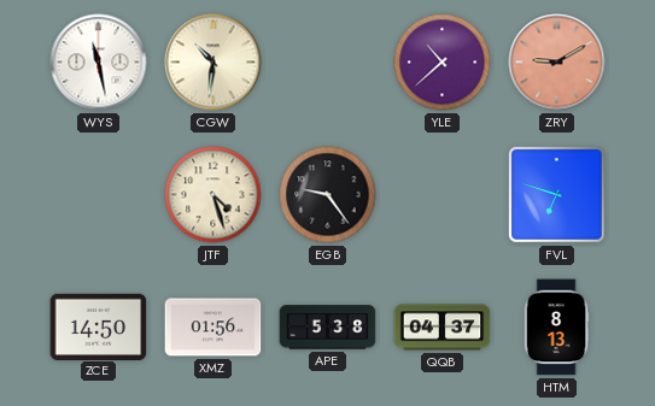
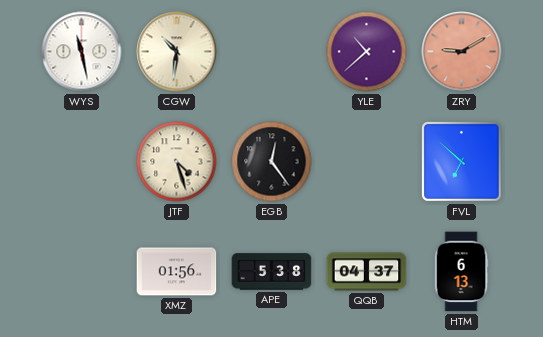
EGB: 9:24 -> 12:24
FVL: 6:48 -> 6:52
ZCE: 14:50 -> none
HTM: 8:13 -> 6:13
